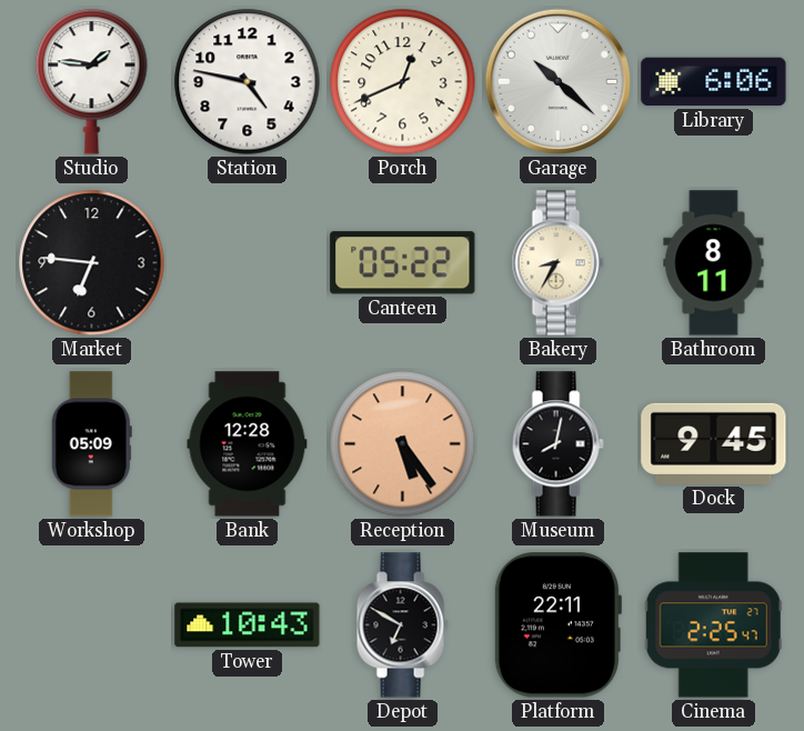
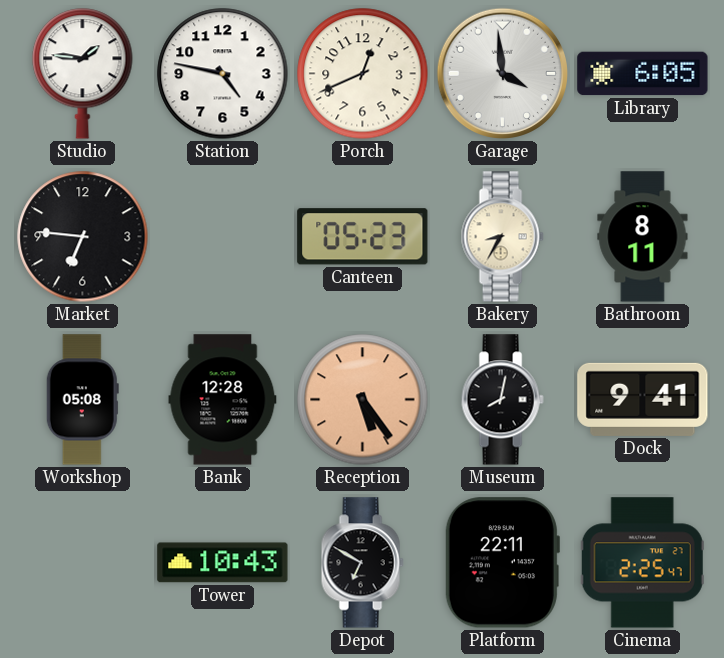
Garage: 10:22 -> 3:59
Library: 6:06 -> 6:05
Canteen: 05:22 -> 05:23
Workshop: 05:09 -> 05:08
Dock: 9:45 -> 9:41
